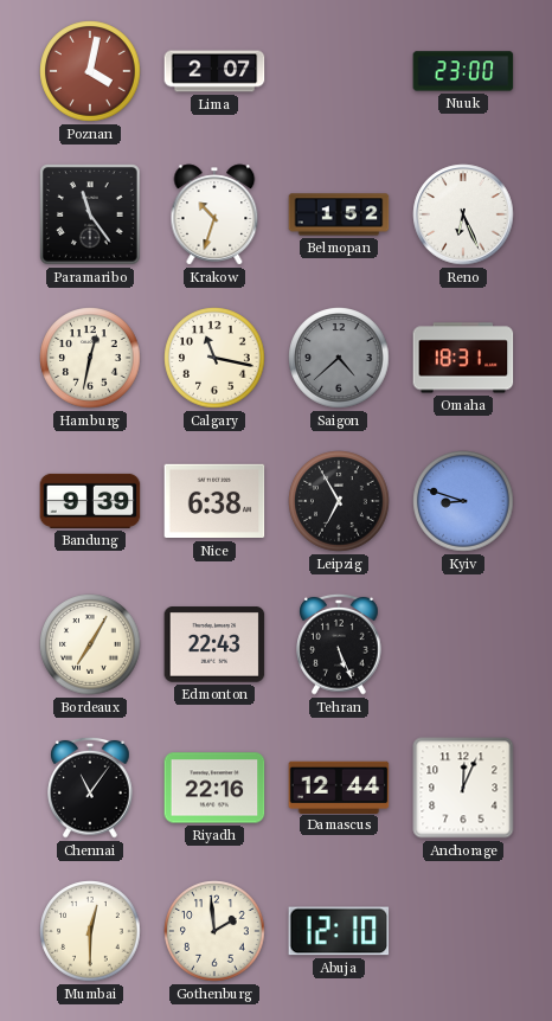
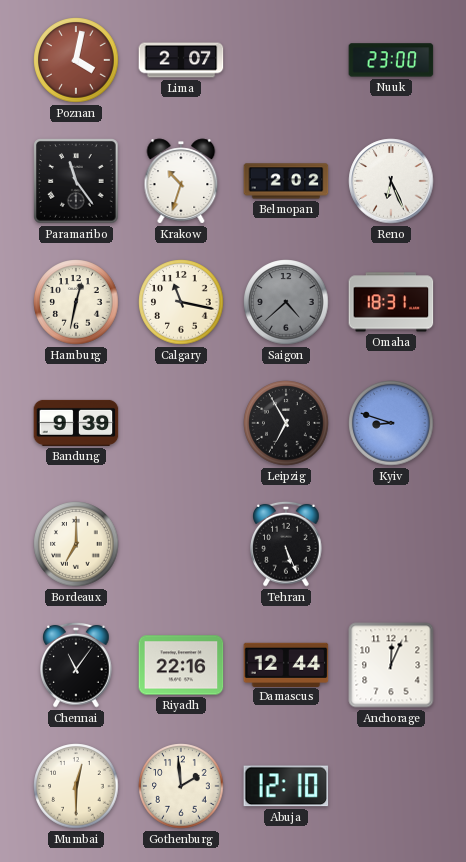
Belmopan: 1:52 -> 2:02
Nice: 6:38 -> none
Bordeaux: 7:05 -> 7:00
Edmonton: 22:43 -> none
